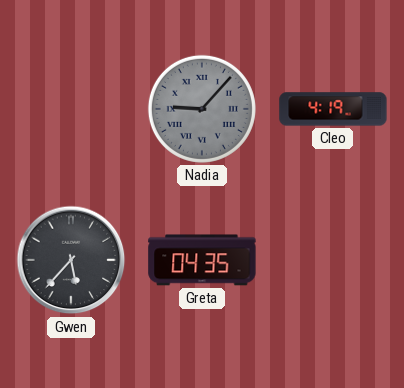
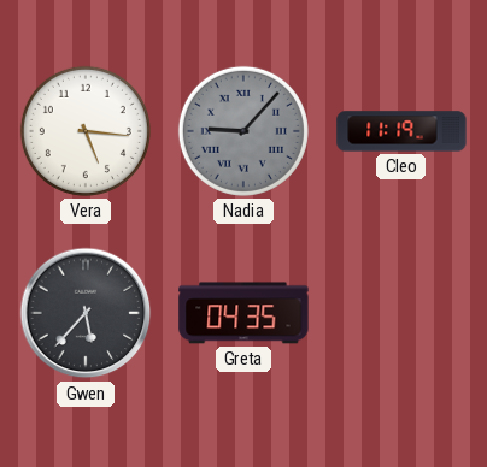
Vera: none -> 5:16
Cleo: 4:19 -> 11:19
